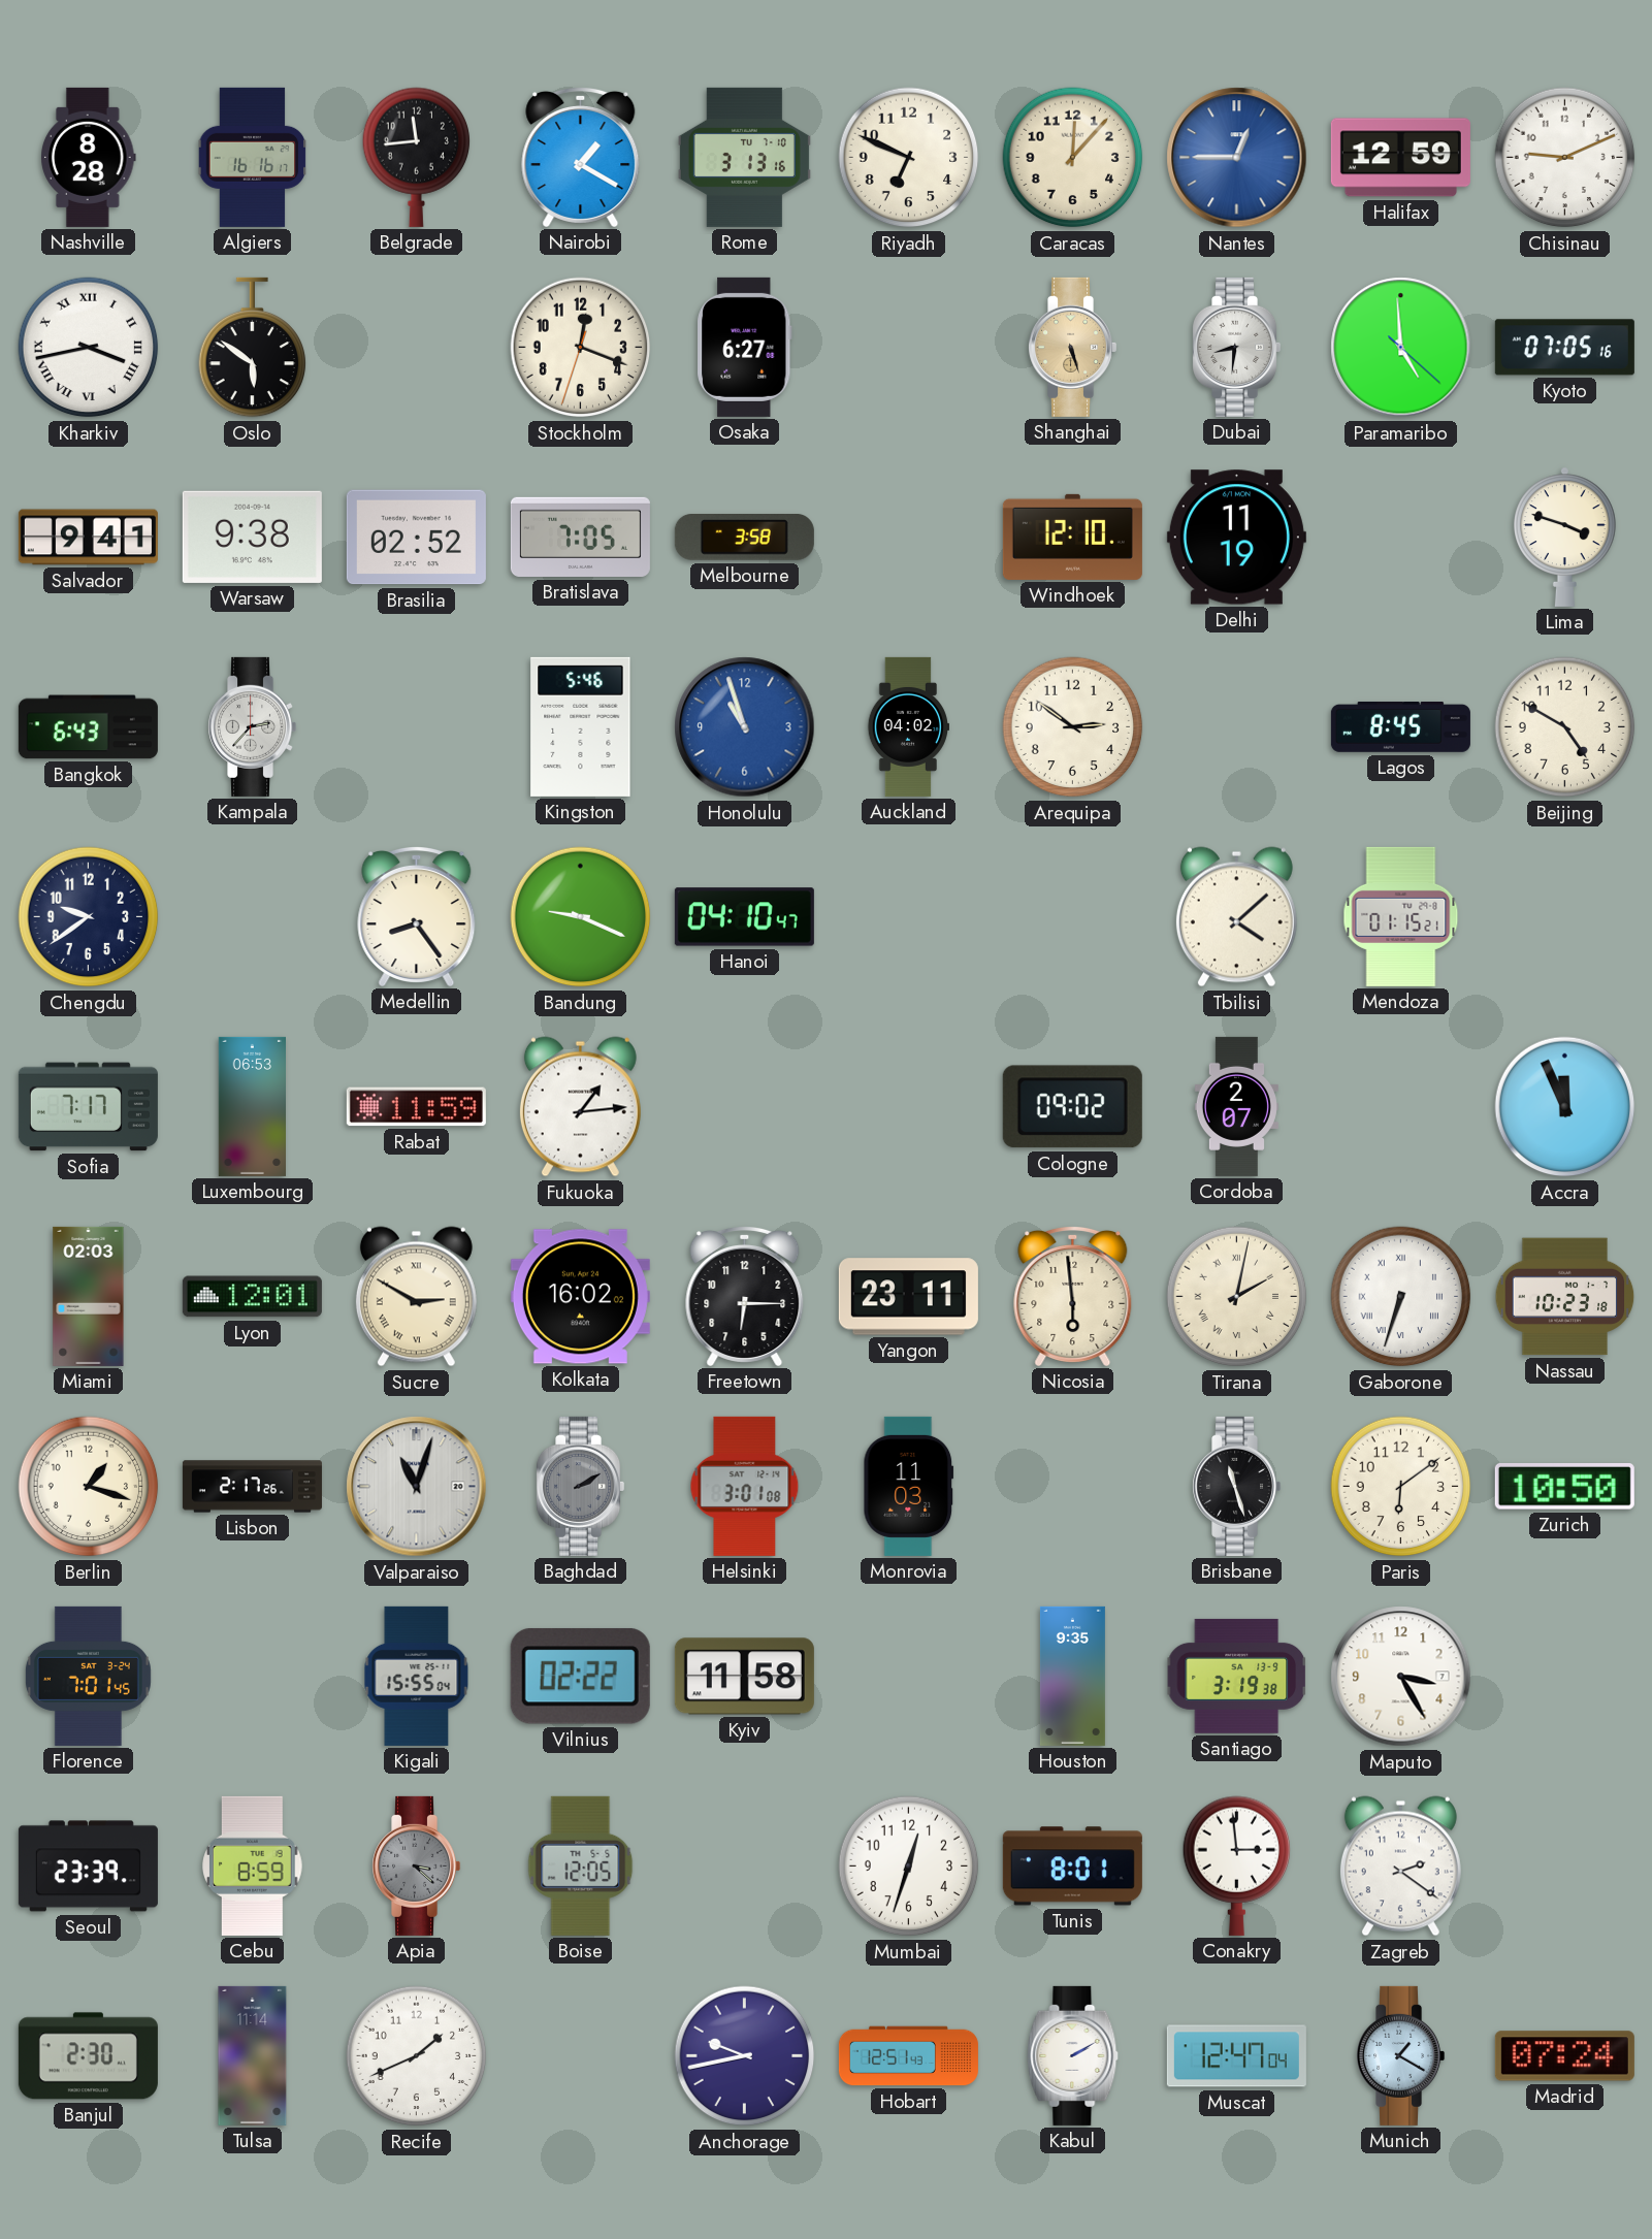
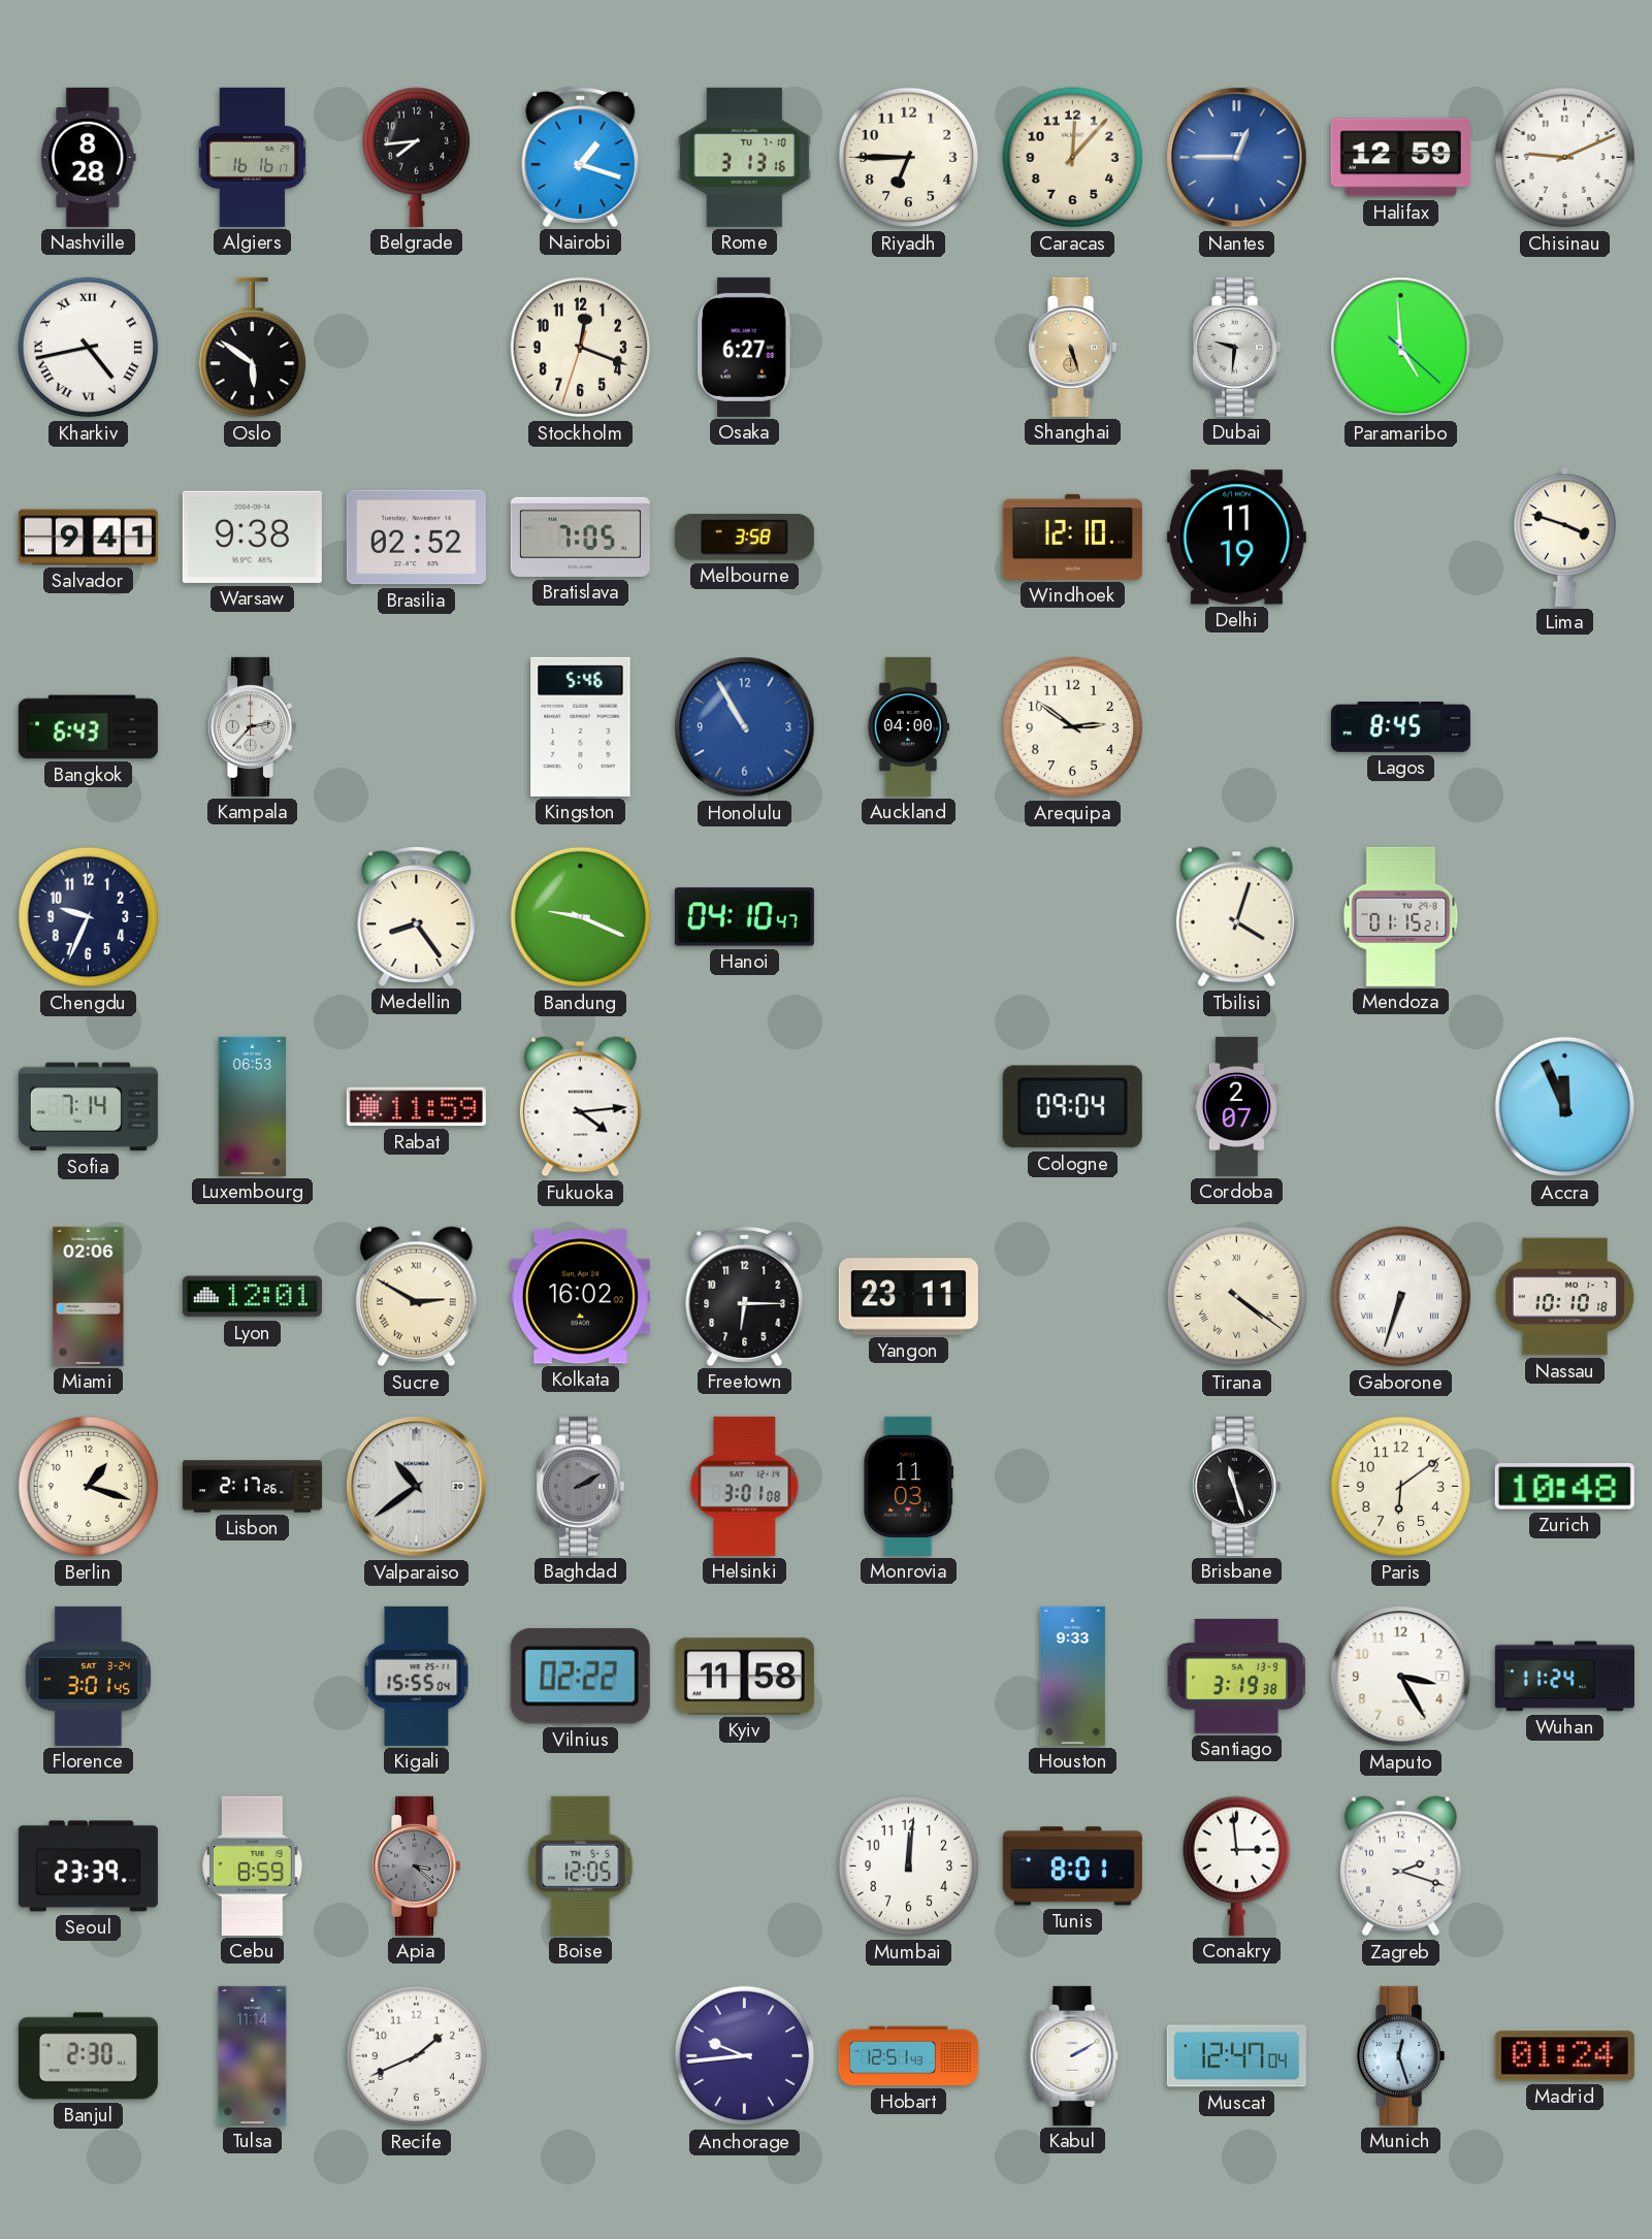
Belgrade: 11:44 -> 7:44
Nairobi: 1:20 -> 1:18
Riyadh: 6:49 -> 6:45
Kharkiv: 3:43 -> 4:43
Dubai: 8:31 -> 9:31
Kyoto: 07:05 -> none
Honolulu: 10:57 -> 10:55
Auckland: 04:02 -> 04:00
Beijing: 4:50 -> none
Chengdu: 9:39 -> 9:34
Tbilisi: 4:08 -> 4:03
Sofia: 7:17 -> 7:14
Fukuoka: 1:14 -> 4:14
Cologne: 09:02 -> 09:04
Miami: 02:03 -> 02:06
Nicosia: 5:59 -> none
Tirana: 2:02 -> 4:21
Nassau: 10:23 -> 10:10
Valparaiso: 11:03 -> 10:39
Zurich: 10:50 -> 10:48
Florence: 7:01 -> 3:01
Houston: 9:35 -> 9:33
Wuhan: none -> 11:24
Mumbai: 12:33 -> 12:01
Zagreb: 2:21 -> 2:18
Anchorage: 9:43 -> 9:44
Munich: 1:20 -> 12:27
Madrid: 07:24 -> 01:24
